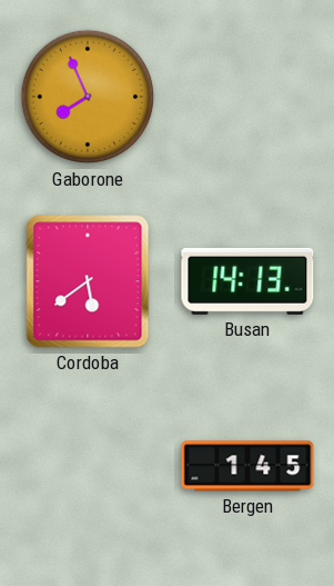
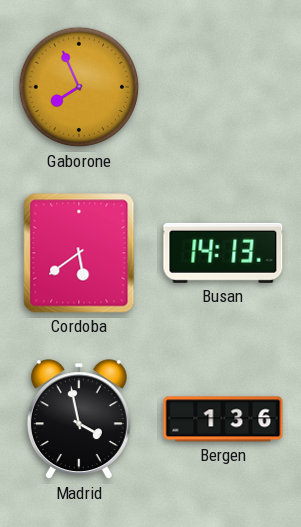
Madrid: none -> 3:58
Bergen: 1:45 -> 1:36
